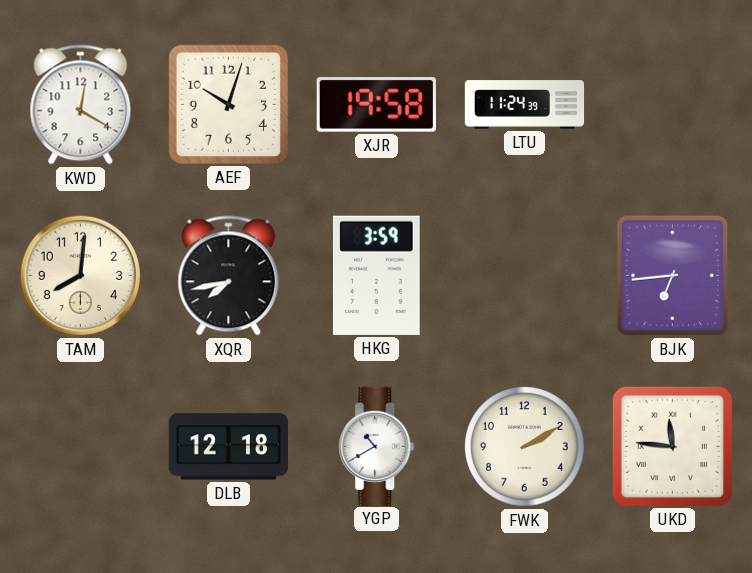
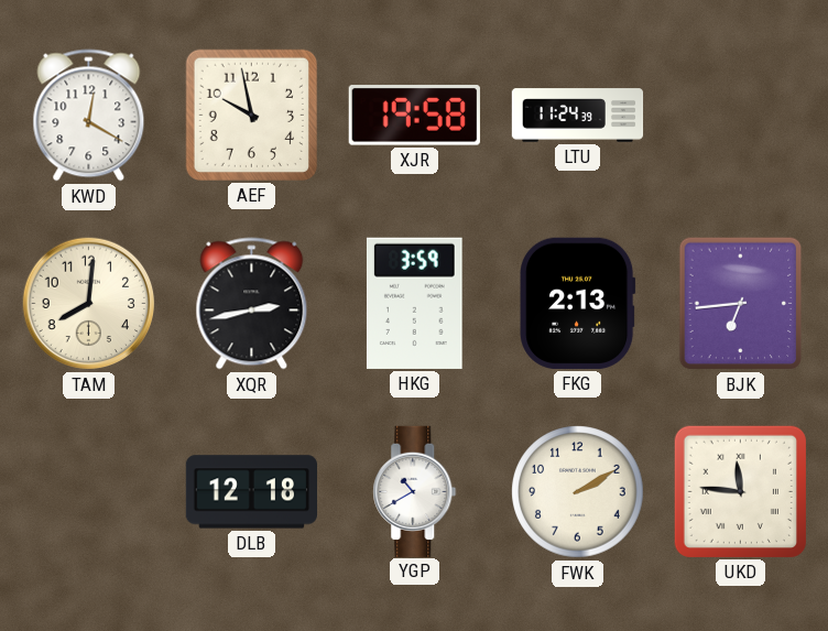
AEF: 10:03 -> 9:58
XQR: 7:43 -> 2:43
FKG: none -> 2:13
